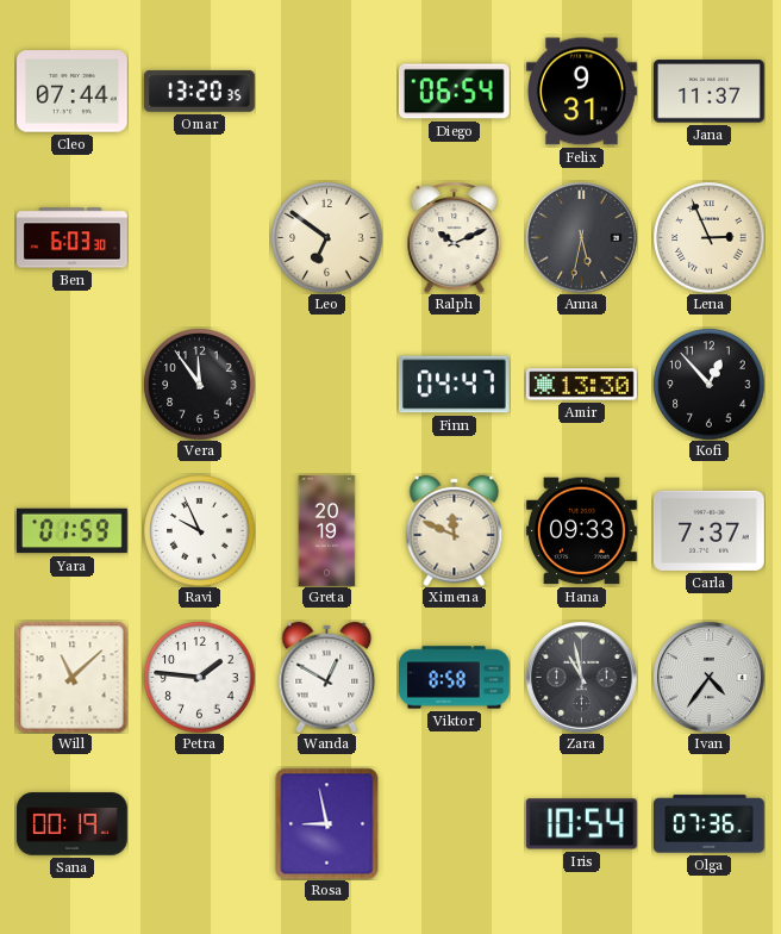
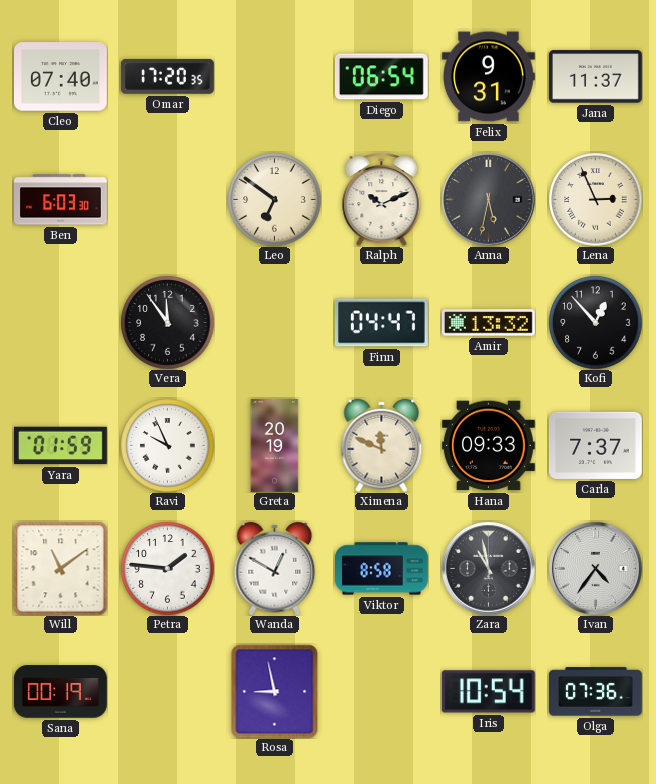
Cleo: 07:44 -> 07:40
Omar: 13:20 -> 17:20
Amir: 13:30 -> 13:32
Will: 11:08 -> 11:09
